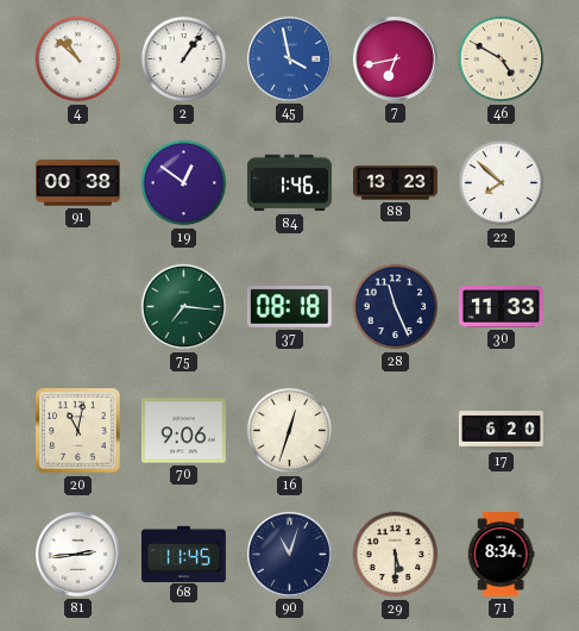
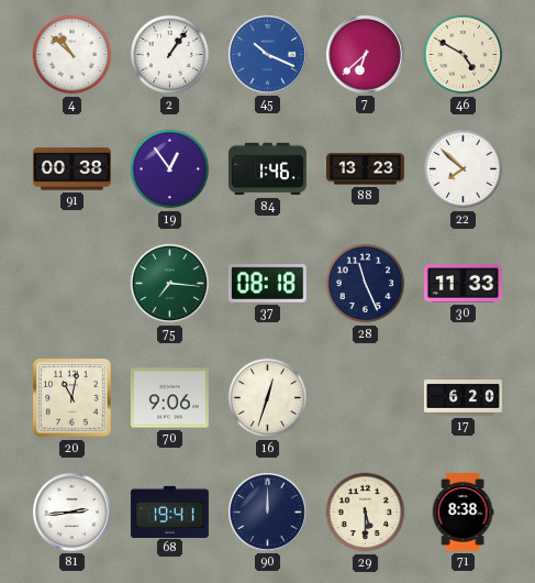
45: 3:58 -> 10:19
7: 6:43 -> 6:38
19: 12:51 -> 12:54
68: 11:45 -> 19:41
90: 11:03 -> 12:00
71: 8:34 -> 8:38
